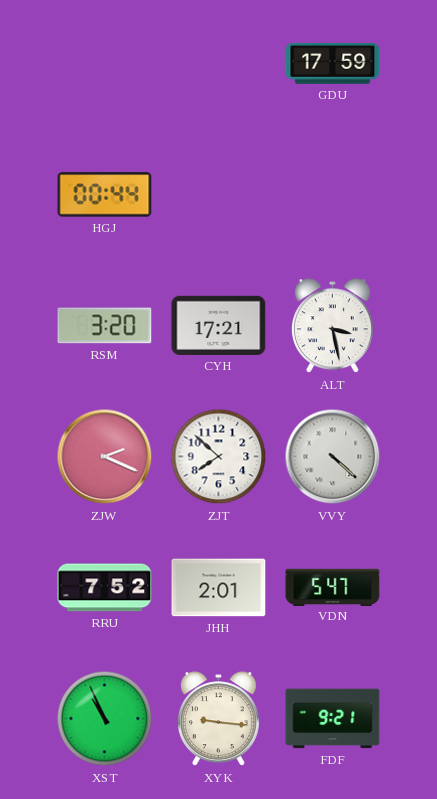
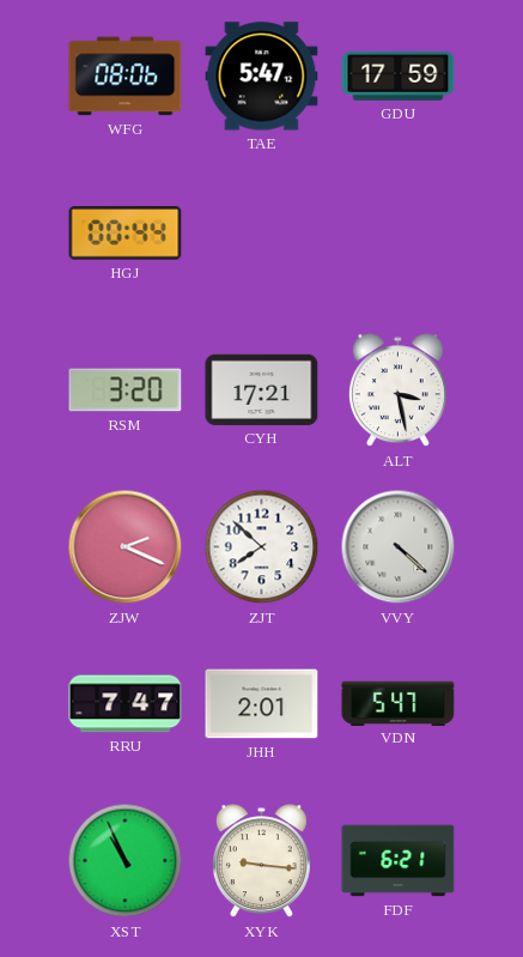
WFG: none -> 08:06
TAE: none -> 5:47
RRU: 7:52 -> 7:47
FDF: 9:21 -> 6:21
